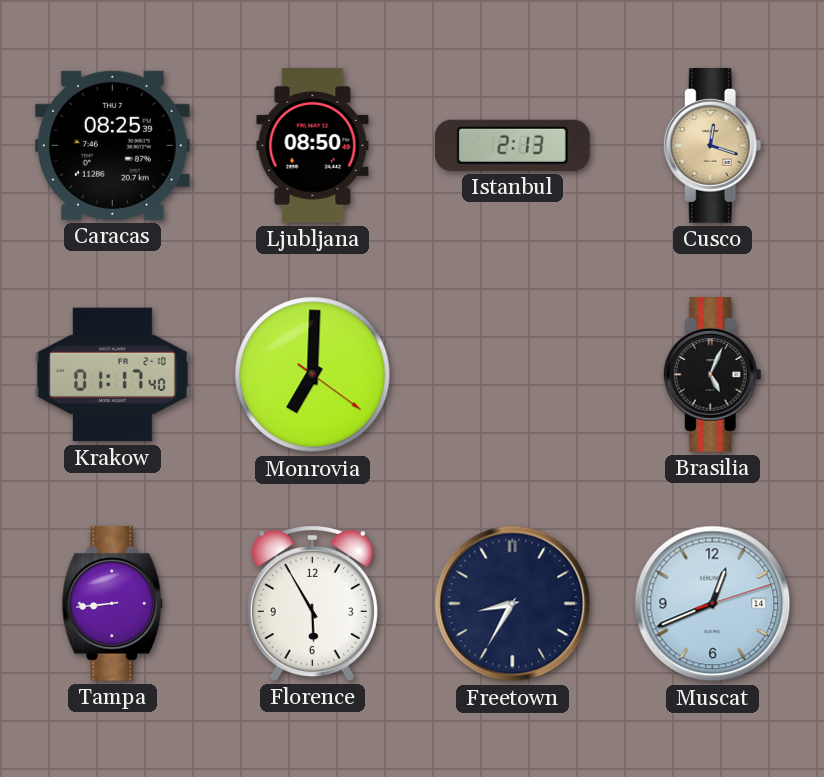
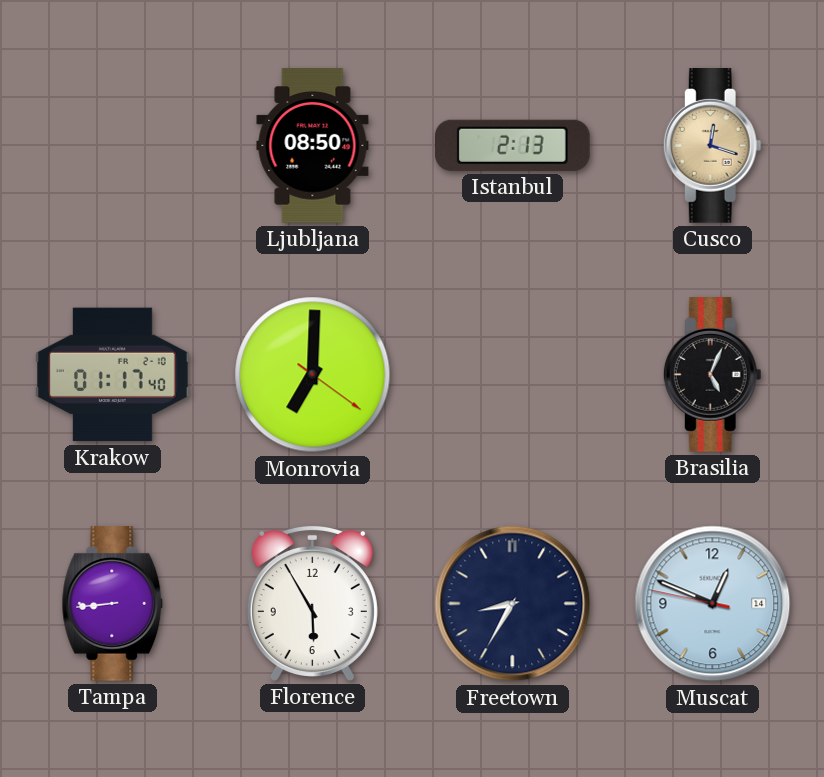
Caracas: 08:25 -> none
Muscat: 12:41 -> 12:48
